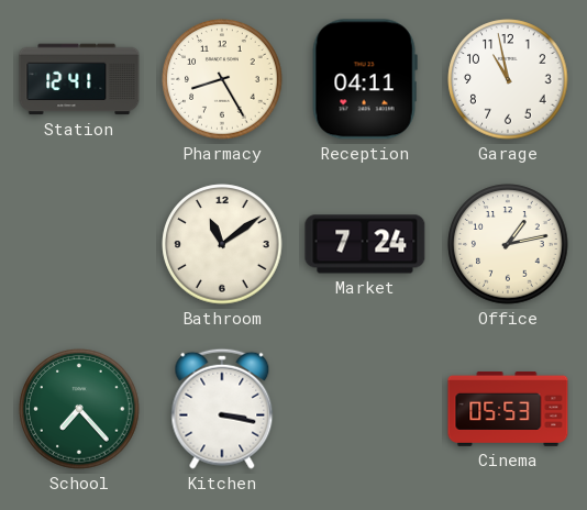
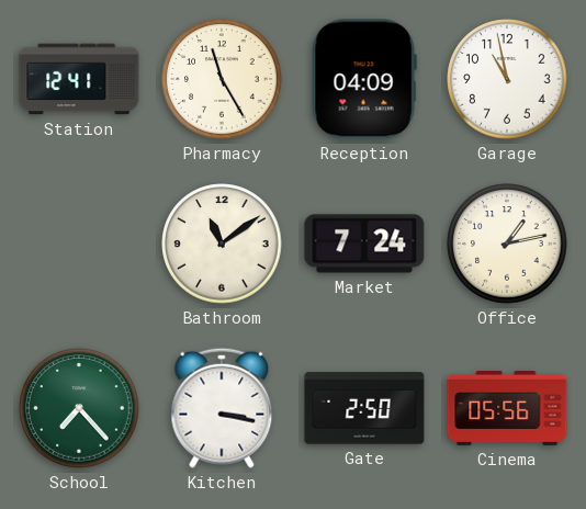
Pharmacy: 8:25 -> 11:25
Reception: 04:11 -> 04:09
Gate: none -> 2:50
Cinema: 05:53 -> 05:56
